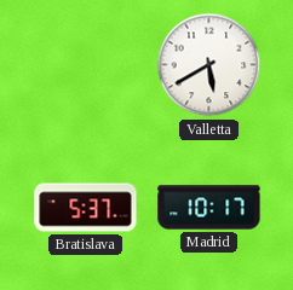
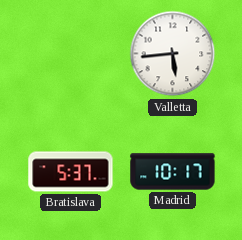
Valletta: 5:40 -> 5:44
